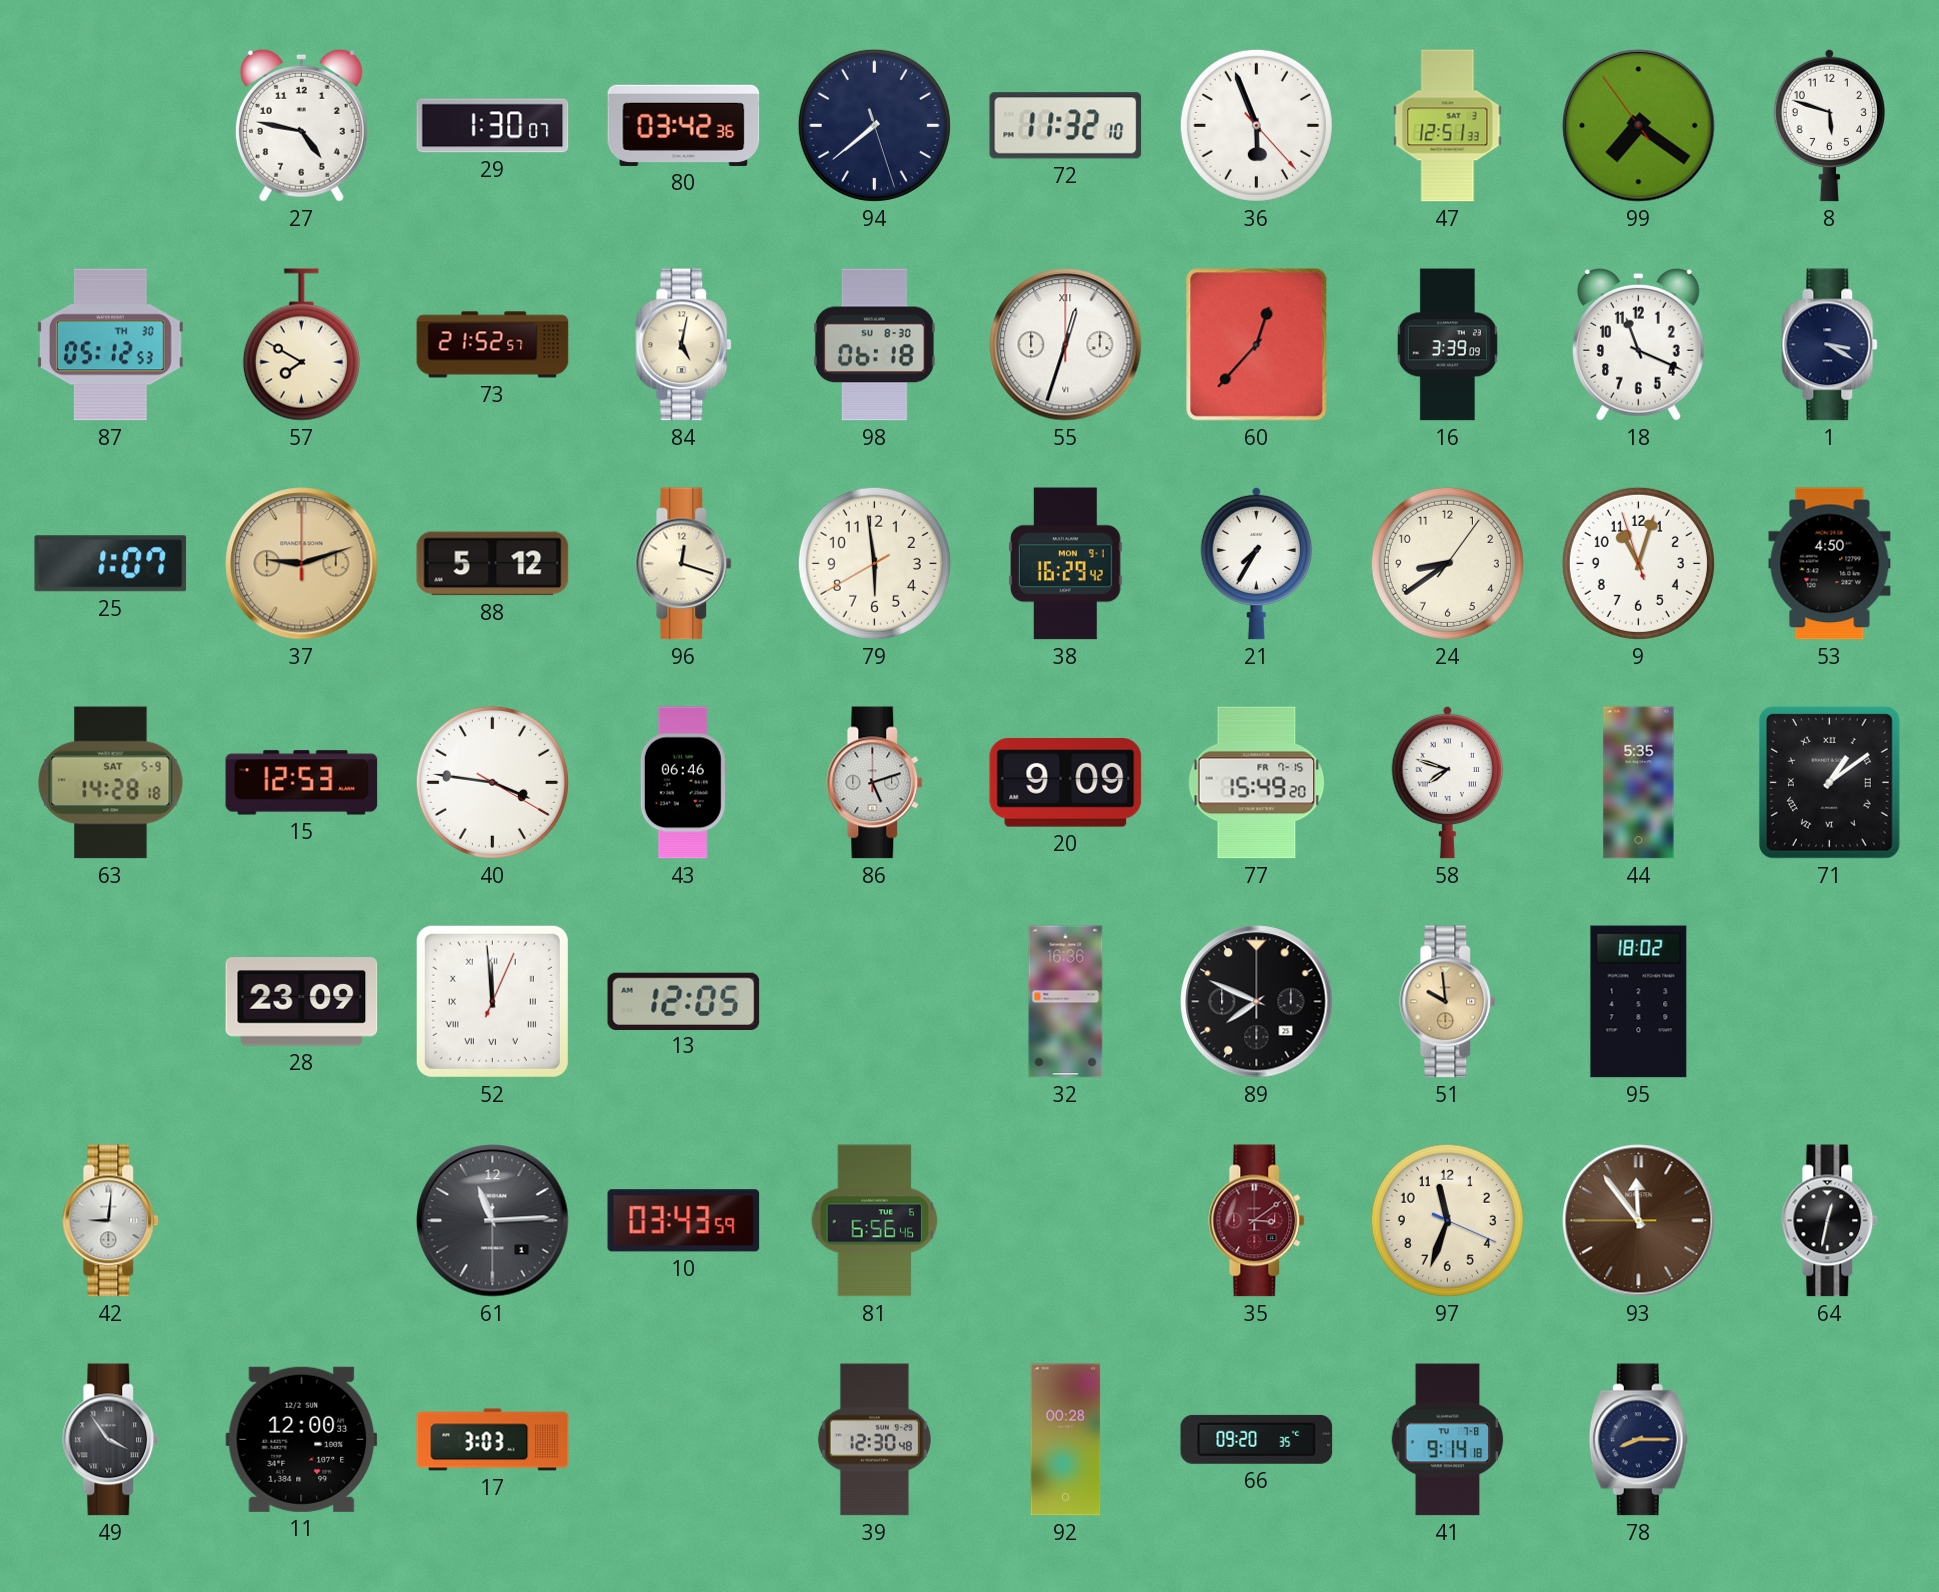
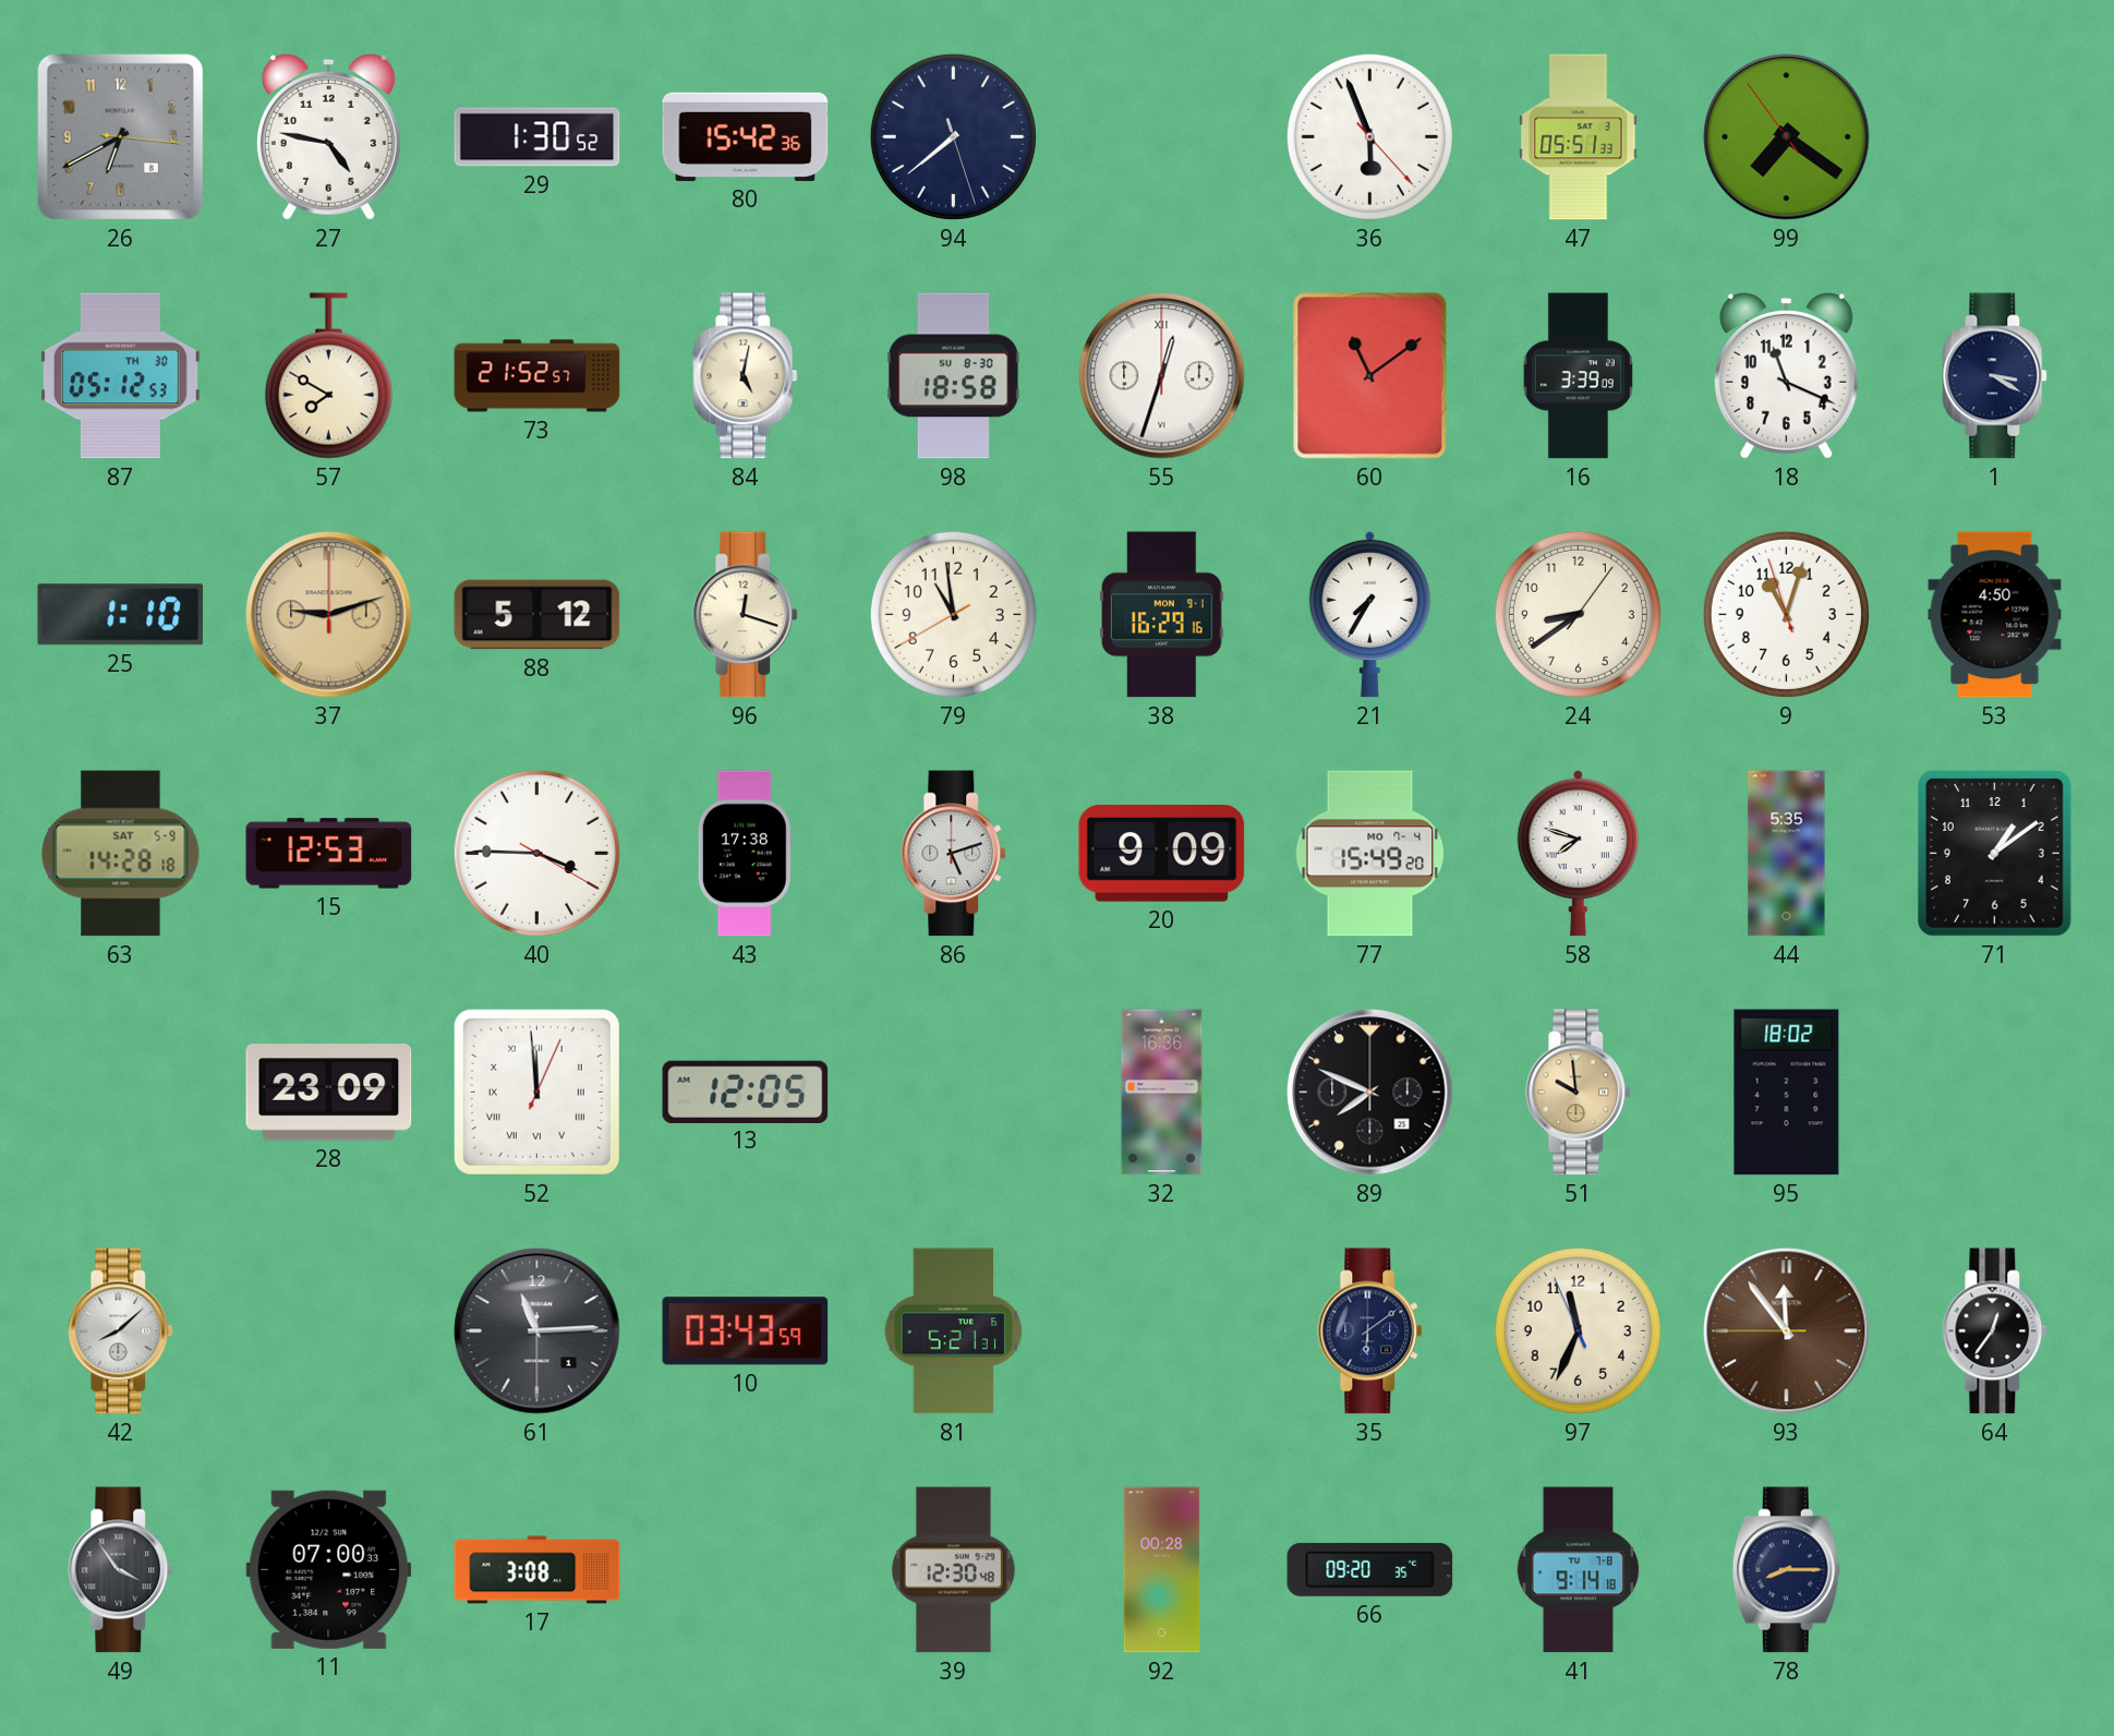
26: none -> 6:40
29: 1:30:07 -> 1:30:52
80: 03:42 -> 15:42
72: 11:32 -> none
47: 12:51 -> 05:51
8: 5:48 -> none
98: 06:18 -> 18:58
60: 12:37 -> 11:09
25: 1:07 -> 1:10
79: 5:58 -> 10:58
38: 16:29:42 -> 16:29:16
40: 3:46 -> 3:45
43: 06:46 -> 17:38
77 date: FR 7-15 -> MO 7-4
71 numerals: Roman -> Arabic
42: 9:01 -> 8:08
81: 6:56 -> 5:21
35: 3:09 -> 6:09
35 dial: burgundy -> navy
97: 11:33:19 -> 11:33:56
64: 12:32 -> 12:36
11: 12:00 -> 07:00
17: 3:03 -> 3:08
